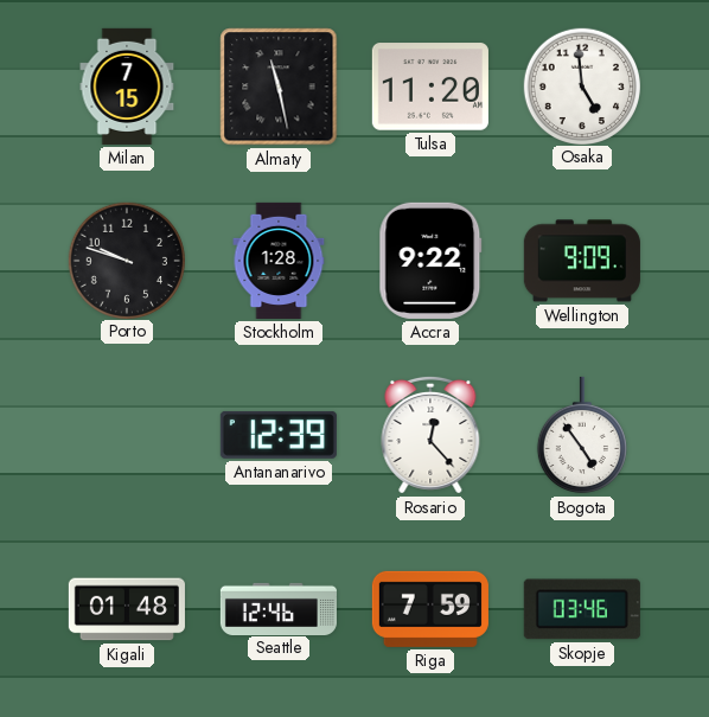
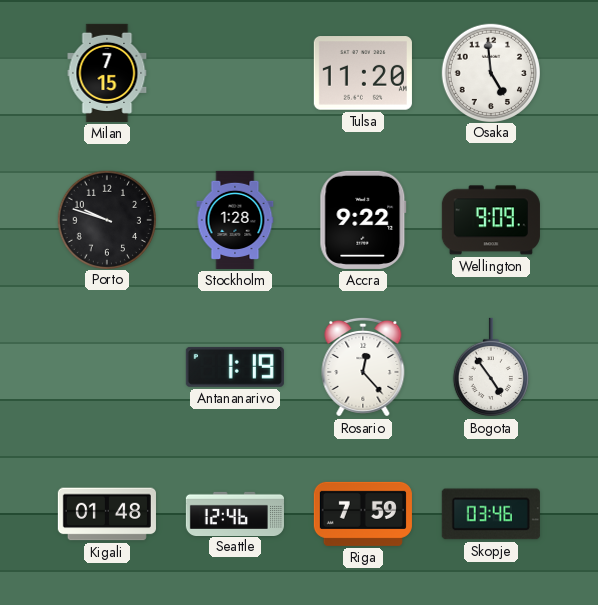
Almaty: 11:28 -> none
Antananarivo: 12:39 -> 1:19
